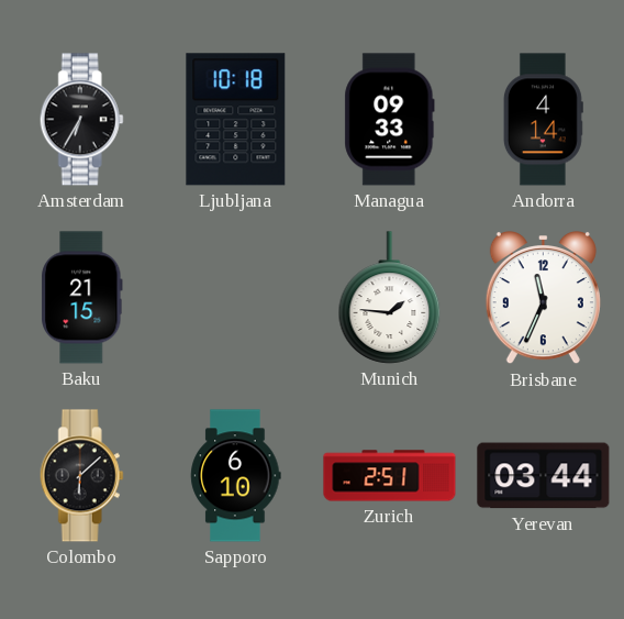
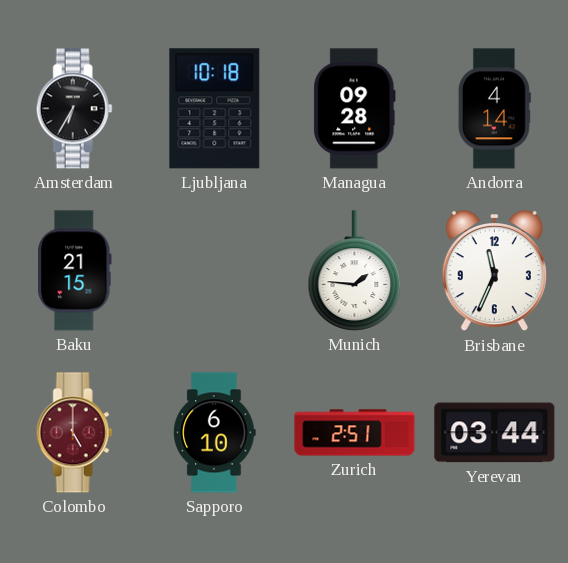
Managua: 09:33 -> 09:28
Colombo: 6:08 -> 5:00
Colombo dial: black -> burgundy
